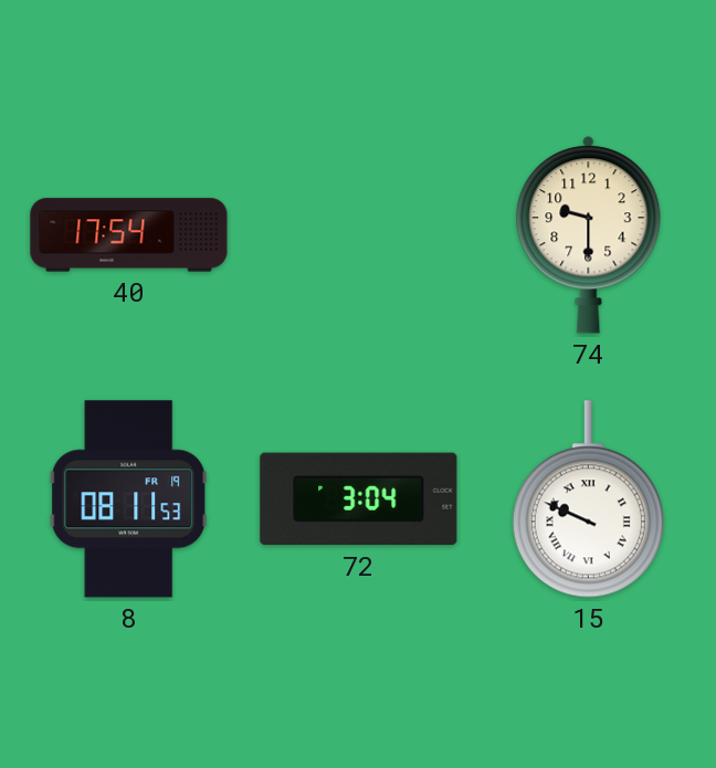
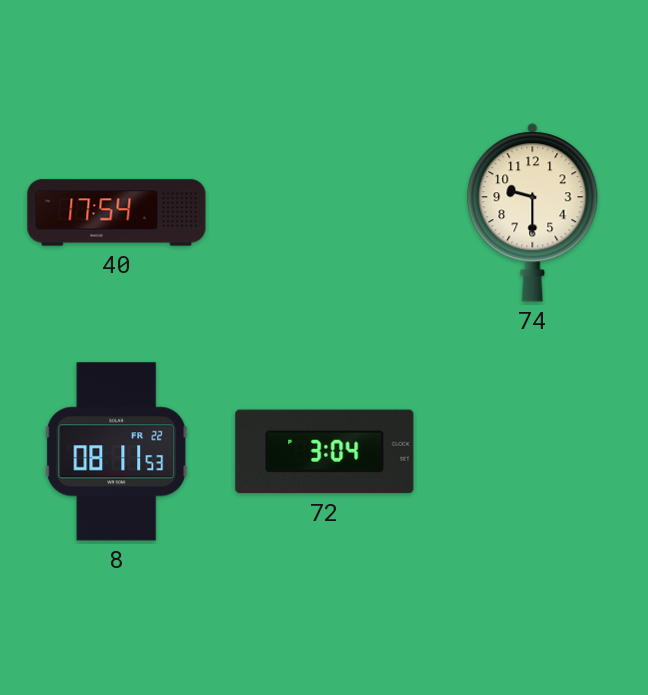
8 date: FR 19 -> FR 22
15: 9:49 -> none
